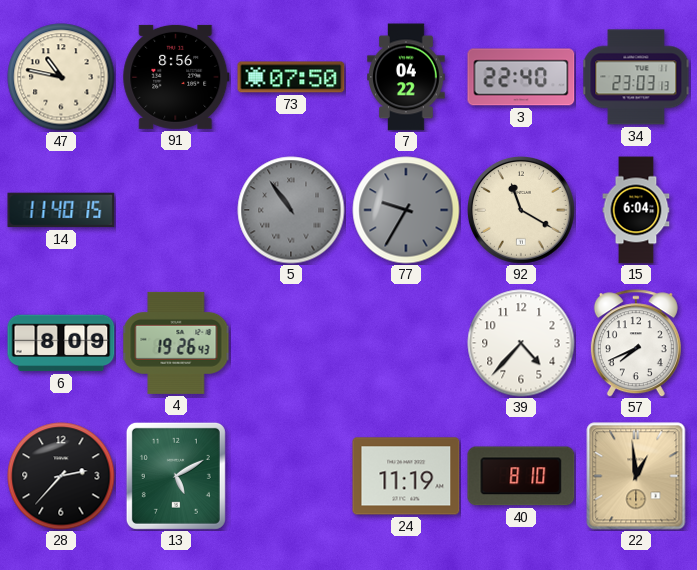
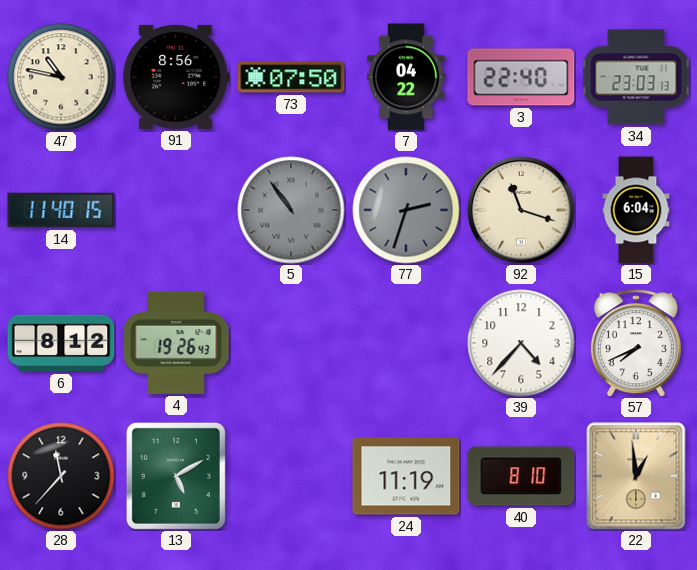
77: 9:35 -> 2:33
92: 11:20 -> 11:18
6: 8:09 -> 8:12
28: 2:37 -> 11:37
